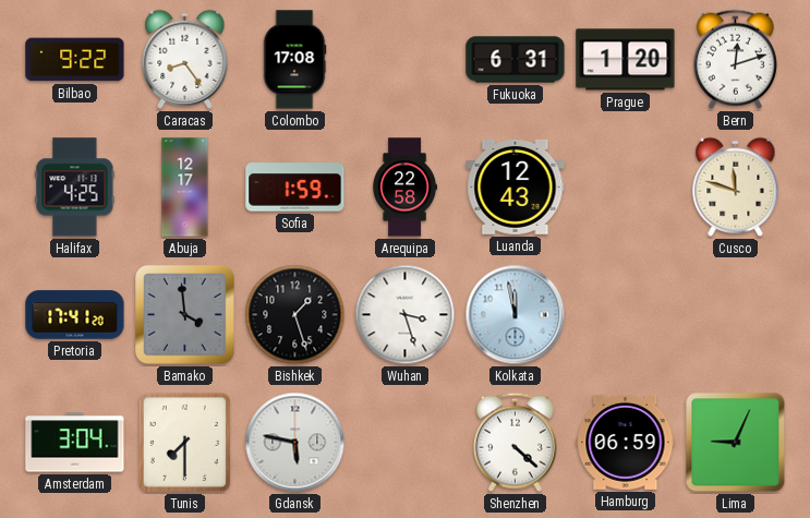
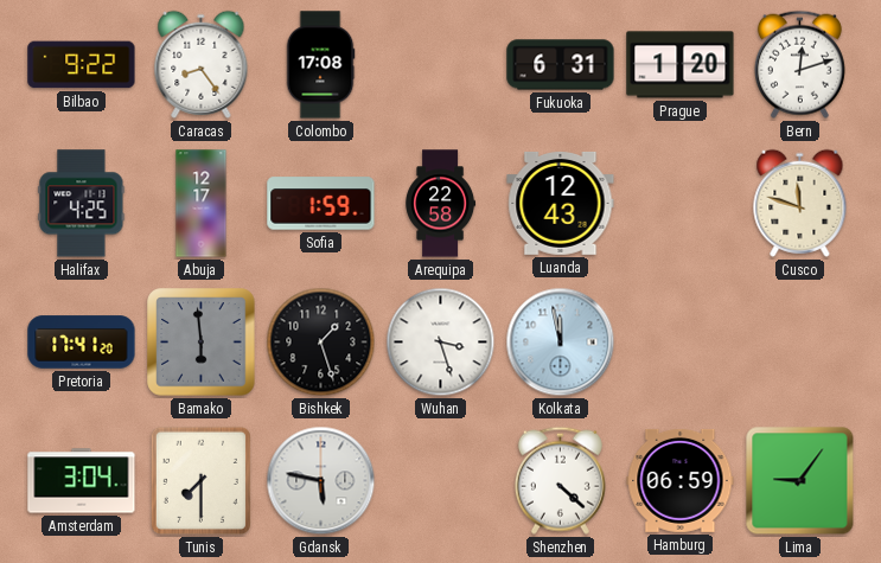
Bamako: 3:59 -> 5:59
Lima: 9:04 -> 9:06
